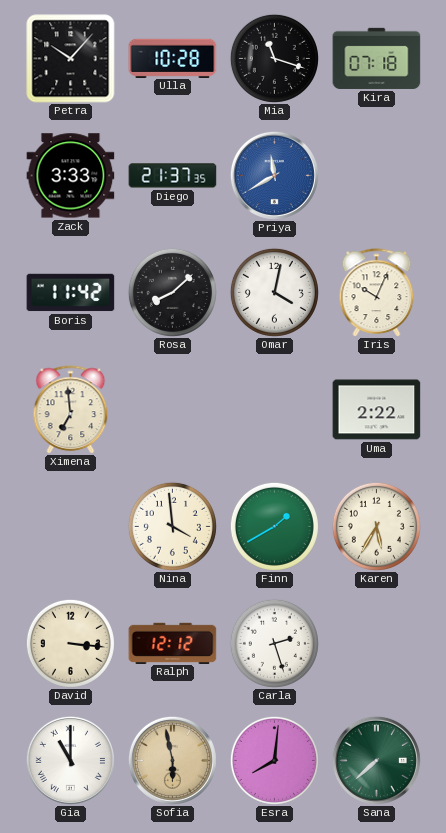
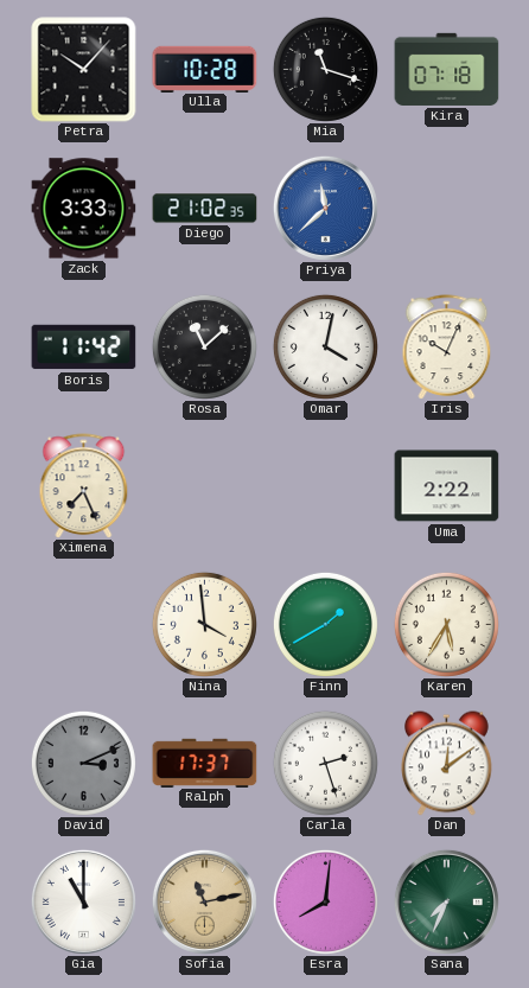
Diego: 21:37 -> 21:02
Priya: 11:40 -> 11:38
Rosa: 8:08 -> 11:08
Ximena: 6:59 -> 7:26
David: 3:16 -> 3:11
David dial: cream -> grey
Ralph: 12:12 -> 17:37
Dan: none -> 12:09
Sofia: 5:58 -> 11:13
Sana: 7:38 -> 7:34
